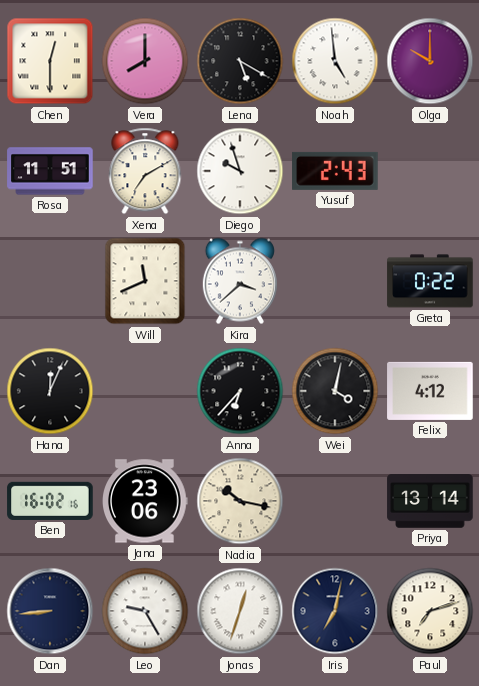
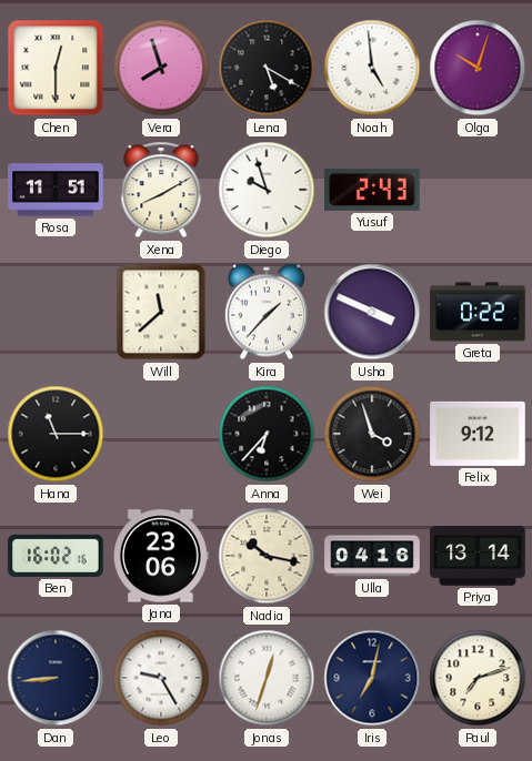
Vera: 8:00 -> 7:57
Olga: 10:00 -> 10:03
Xena: 7:10 -> 8:10
Will: 11:41 -> 11:38
Kira: 3:38 -> 1:37
Usha: none -> 3:49
Hana: 12:04 -> 11:15
Wei: 4:02 -> 3:57
Felix: 4:12 -> 9:12
Ulla: none -> 04:16
